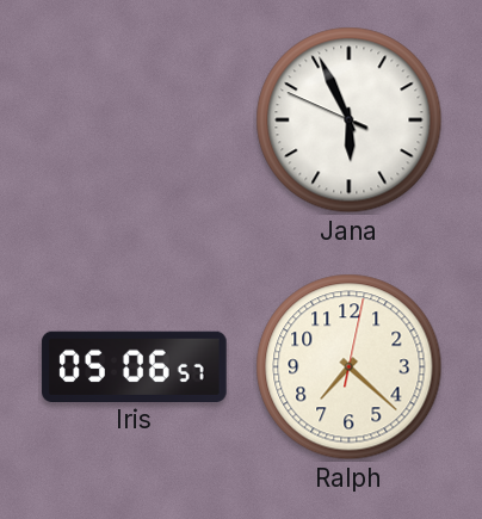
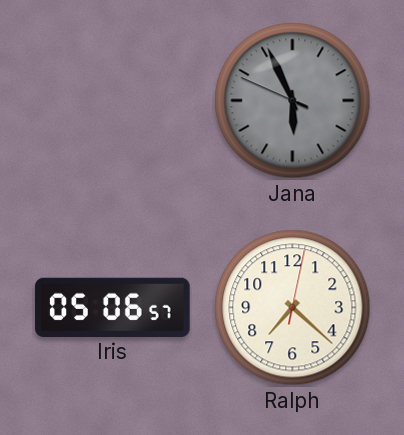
Jana dial: white -> grey
